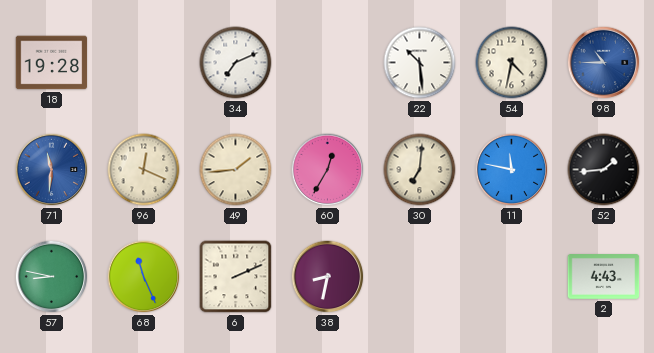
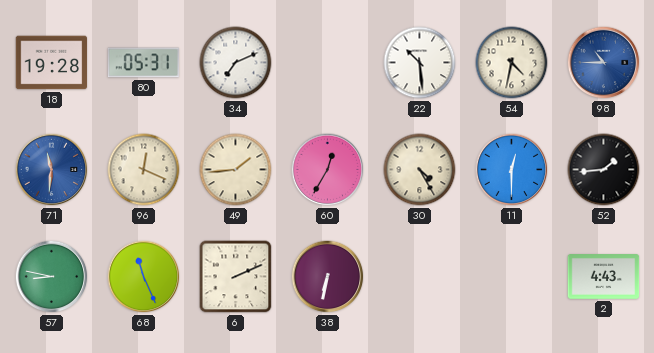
80: none -> 05:31
30: 7:01 -> 4:25
11: 11:47 -> 12:30
38: 8:32 -> 6:32
